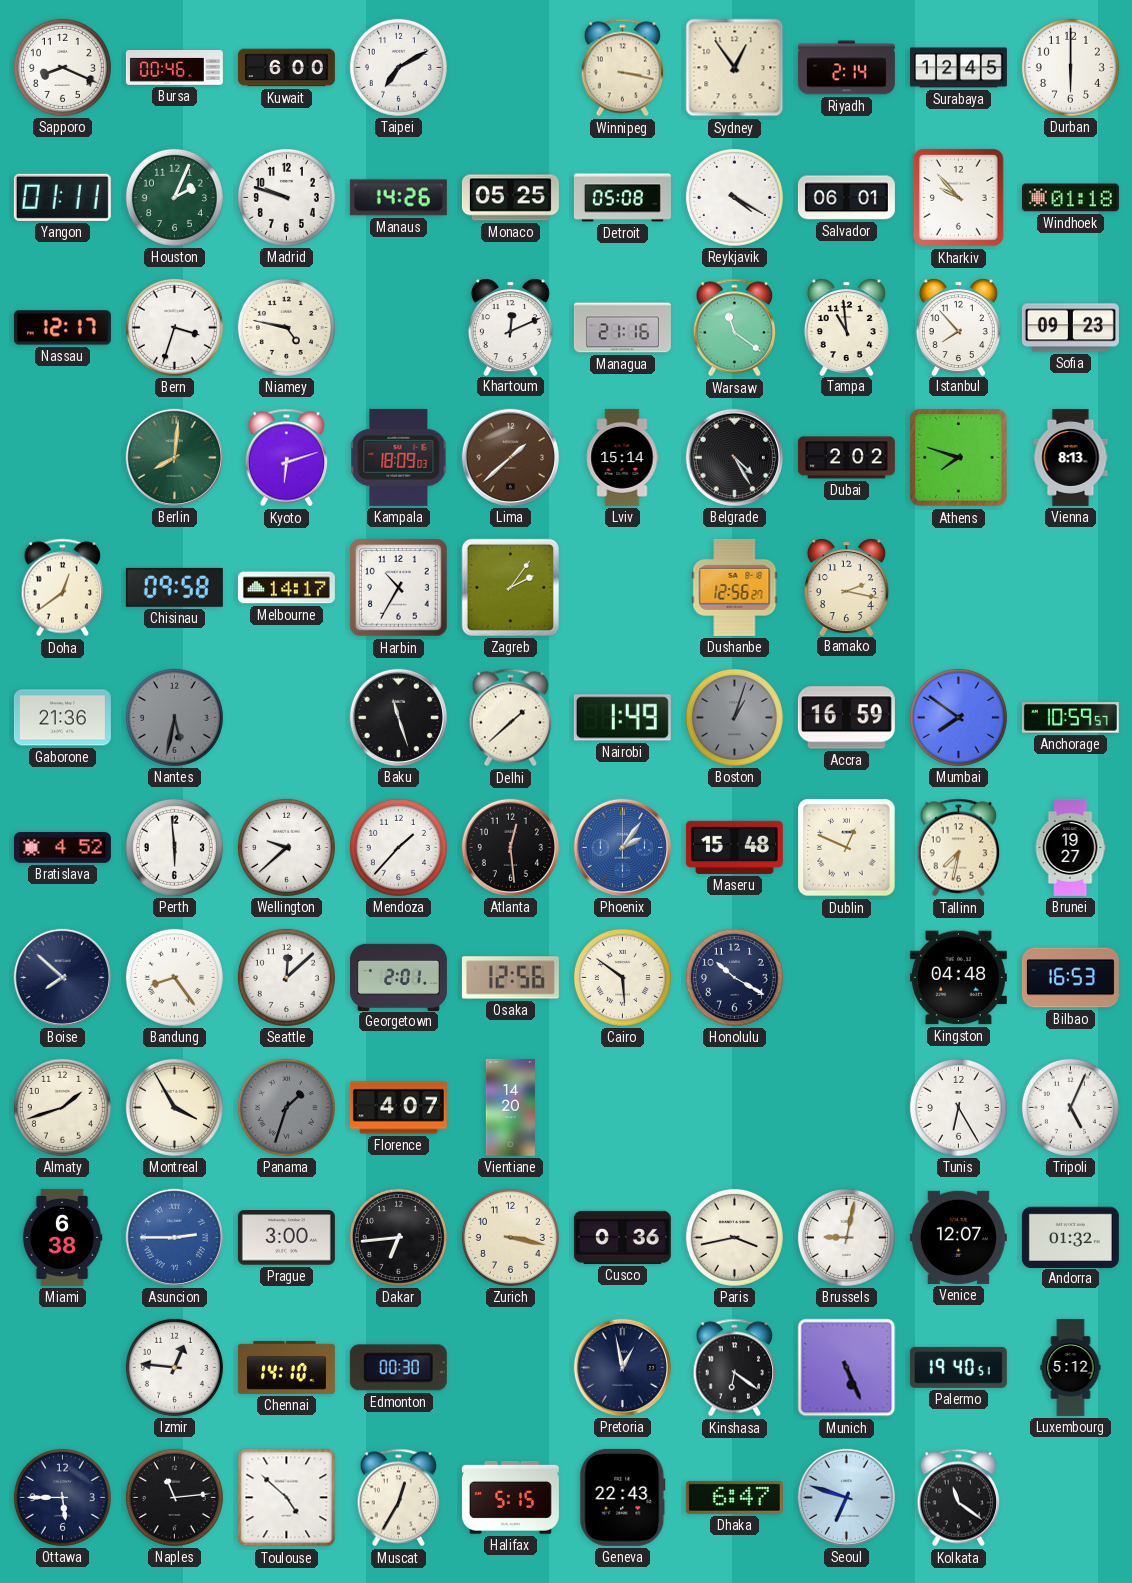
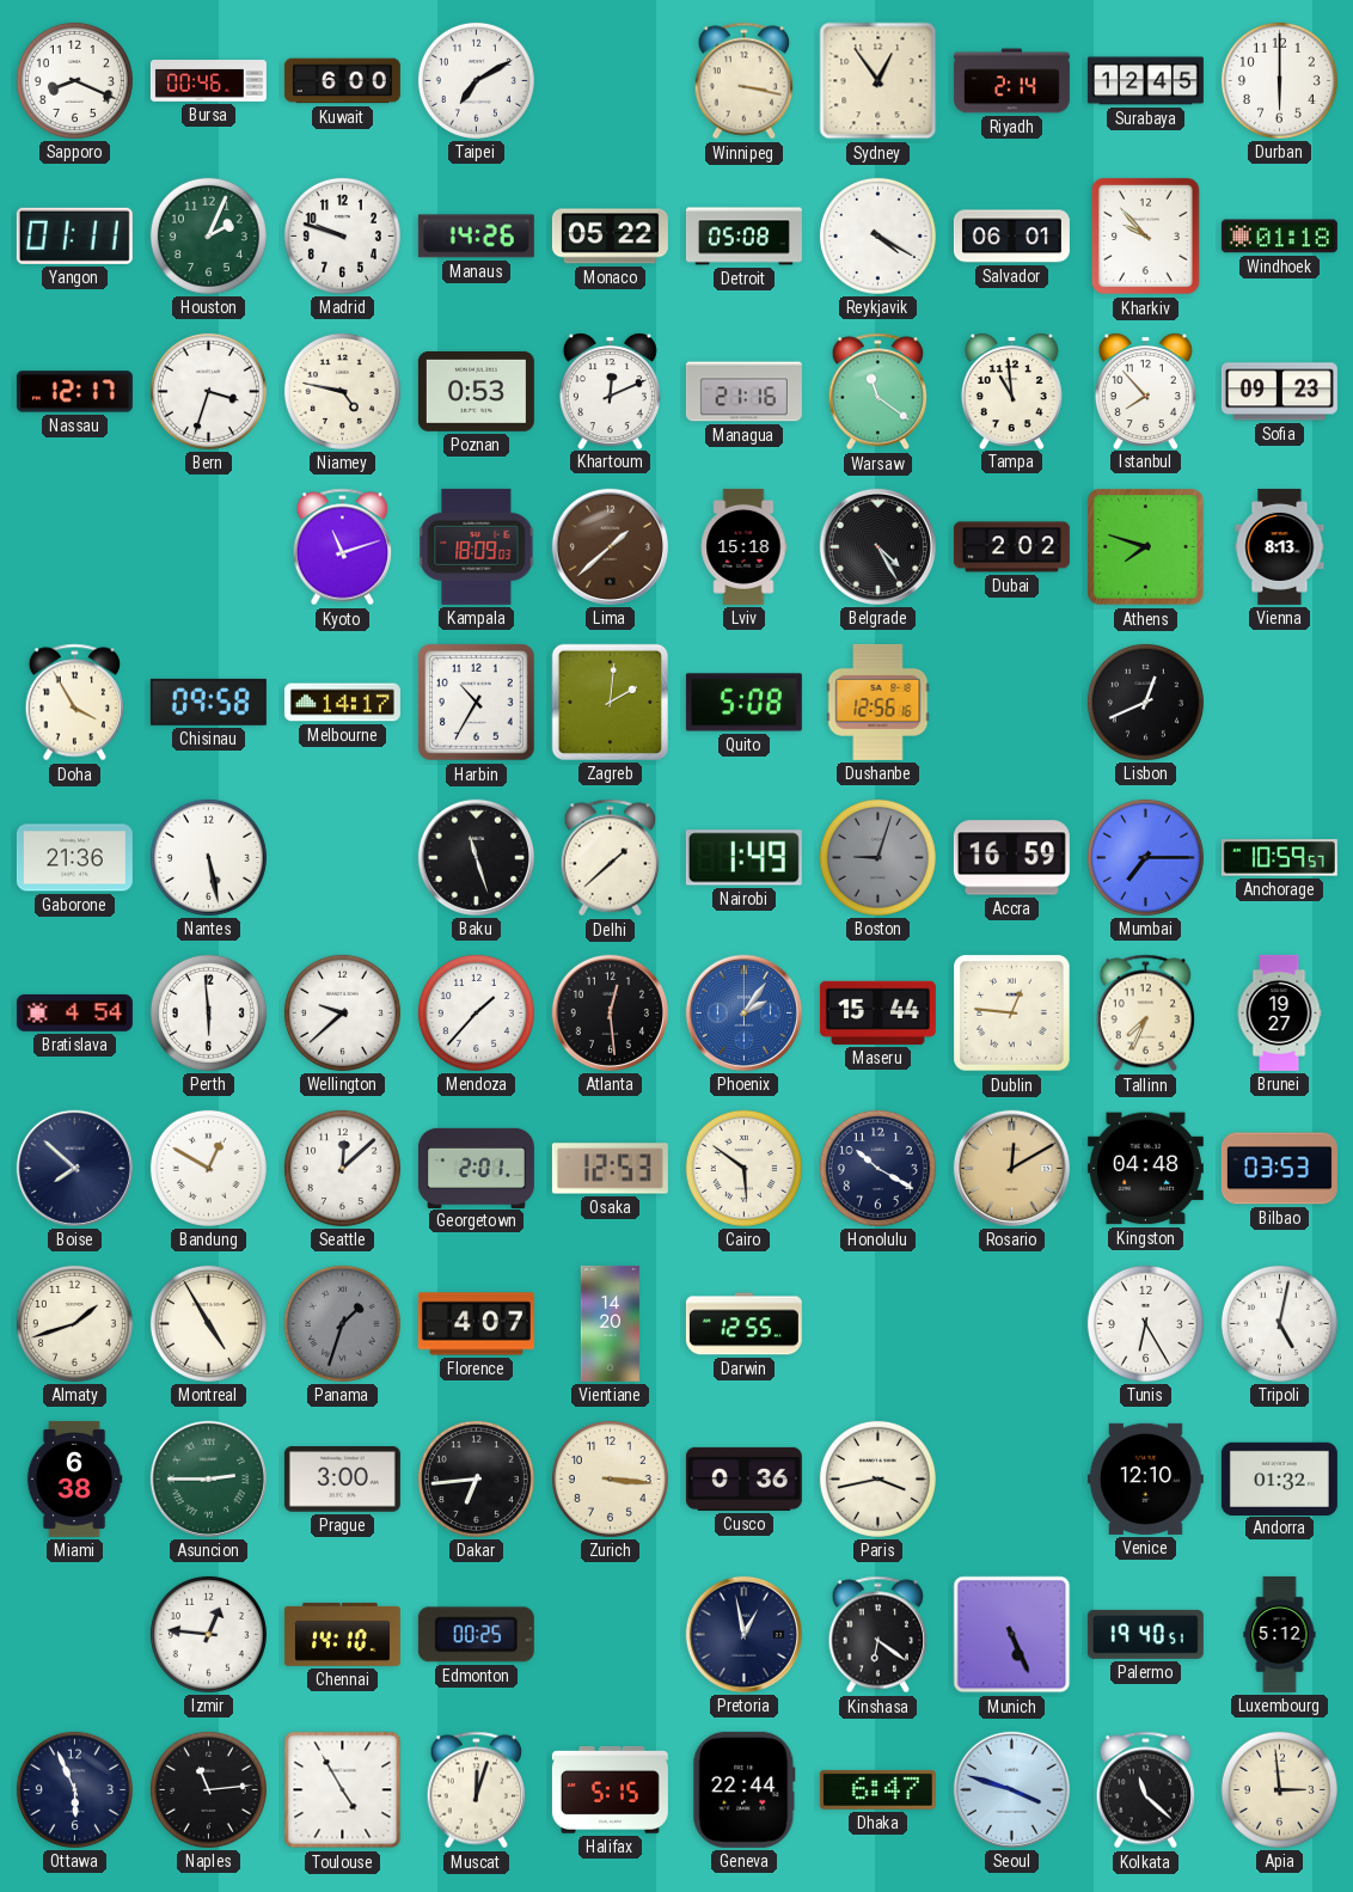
Monaco: 05:25 -> 05:22
Poznan: none -> 0:53
Berlin: 8:01 -> none
Kyoto: 6:12 -> 11:12
Lviv: 15:14 -> 15:18
Doha: 12:39 -> 3:55
Zagreb: 2:06 -> 2:01
Quito: none -> 5:08
Dushanbe: 12:56:27 -> 12:56:16
Bamako: 2:17 -> none
Lisbon: none -> 12:41
Nantes: 5:32 -> 5:28
Nantes dial: grey -> white
Boston: 1:03 -> 9:03
Mumbai: 7:51 -> 7:15
Bratislava: 4:52 -> 4:54
Maseru: 15:48 -> 15:44
Dublin: 12:49 -> 12:46
Tallinn: 7:32 -> 7:34
Bandung: 8:24 -> 12:50
Osaka: 12:56 -> 12:53
Rosario: none -> 12:10
Bilbao: 16:53 -> 03:53
Montreal: 3:55 -> 4:55
Darwin: none -> 12:55
Tripoli: 5:04 -> 5:02
Asuncion dial: blue -> green
Zurich: 3:17 -> 3:16
Brussels: 9:02 -> none
Venice: 12:07 -> 12:10
Edmonton: 00:30 -> 00:25
Ottawa: 5:45 -> 5:56
Toulouse: 4:52 -> 4:55
Muscat: 12:35 -> 12:03
Geneva: 22:43 -> 22:44
Seoul: 6:48 -> 3:48
Kolkata: 11:21 -> 11:22
Apia: none -> 2:59
